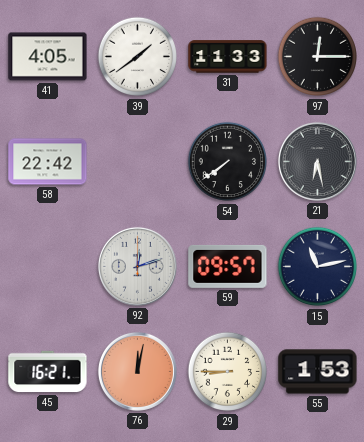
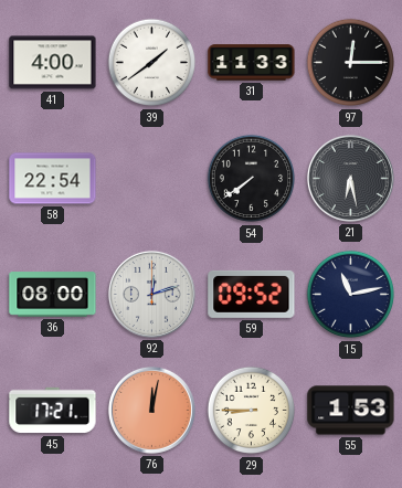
41: 4:05 -> 4:00
58: 22:42 -> 22:54
36: none -> 08:00
59: 09:57 -> 09:52
45: 16:21 -> 17:21
